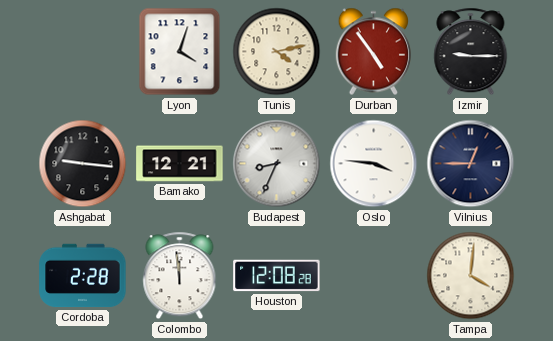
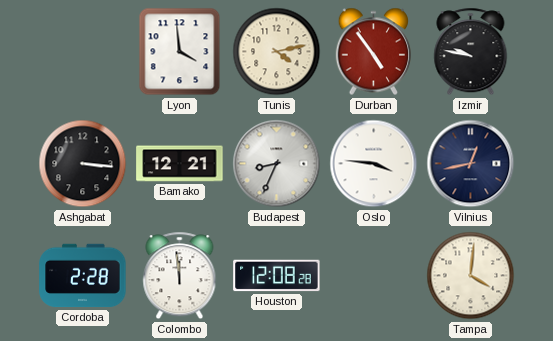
Lyon: 4:03 -> 3:59
Izmir: 9:15 -> 9:47
Ashgabat: 9:16 -> 3:16
Vilnius: 12:45 -> 12:43
